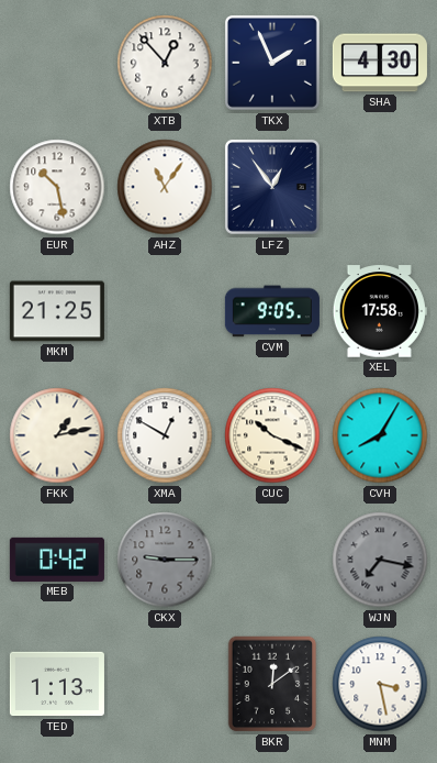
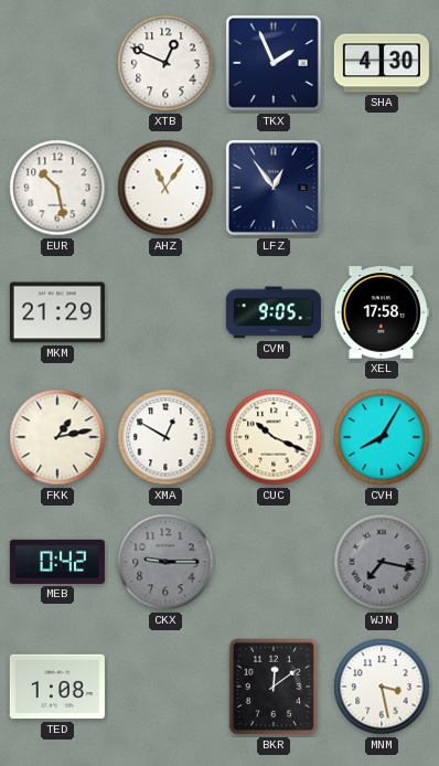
XTB: 12:53 -> 12:49
MKM: 21:25 -> 21:29
TED: 1:13 -> 1:08
